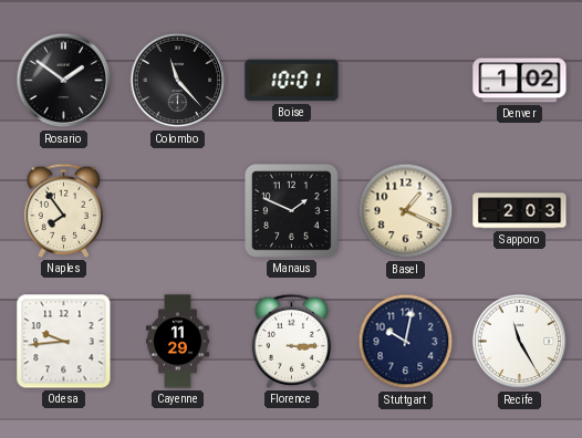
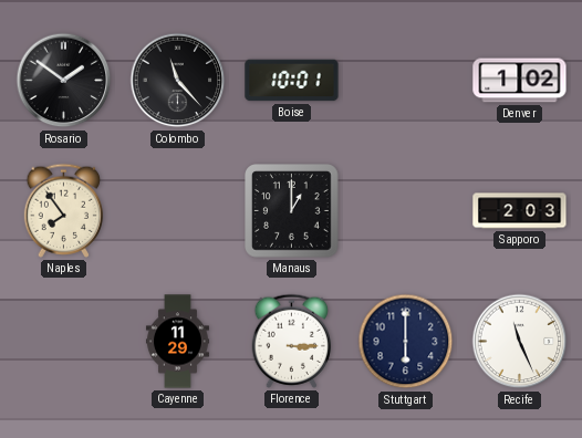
Manaus: 1:49 -> 1:00
Basel: 1:19 -> none
Odesa: 9:44 -> none
Stuttgart: 10:02 -> 6:00
Recife: 11:25 -> 11:26
